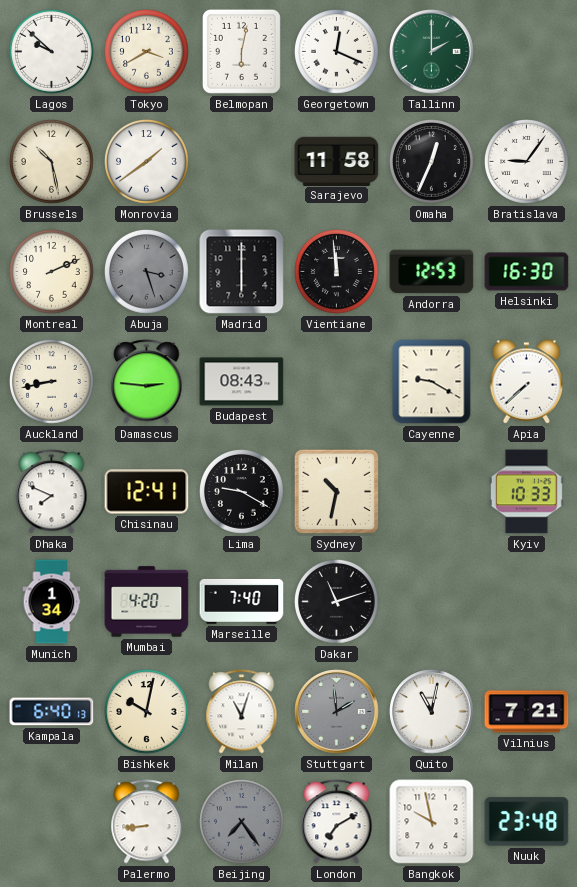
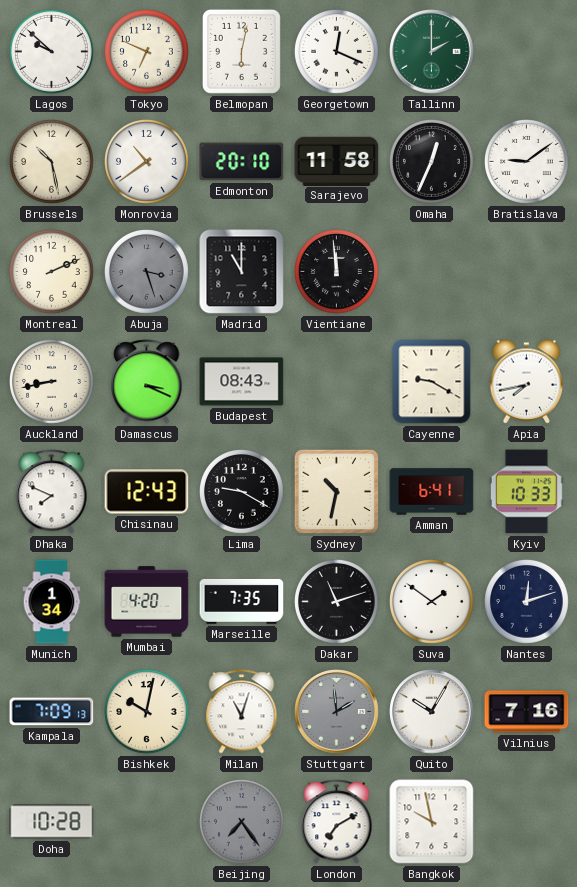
Tokyo: 3:40 -> 6:49
Monrovia: 1:39 -> 10:39
Edmonton: none -> 20:10
Bratislava: 9:06 -> 9:09
Madrid: 6:00 -> 11:00
Andorra: 12:53 -> none
Helsinki: 16:30 -> none
Damascus: 2:46 -> 3:19
Apia: 7:38 -> 7:43
Chisinau: 12:41 -> 12:43
Amman: none -> 6:41
Marseille: 7:40 -> 7:35
Suva: none -> 1:51
Nantes: none -> 12:12
Kampala: 6:40 -> 7:09
Quito: 11:02 -> 10:05
Vilnius: 7:21 -> 7:16
Doha: none -> 10:28
Palermo: 8:44 -> none
Nuuk: 23:48 -> none
